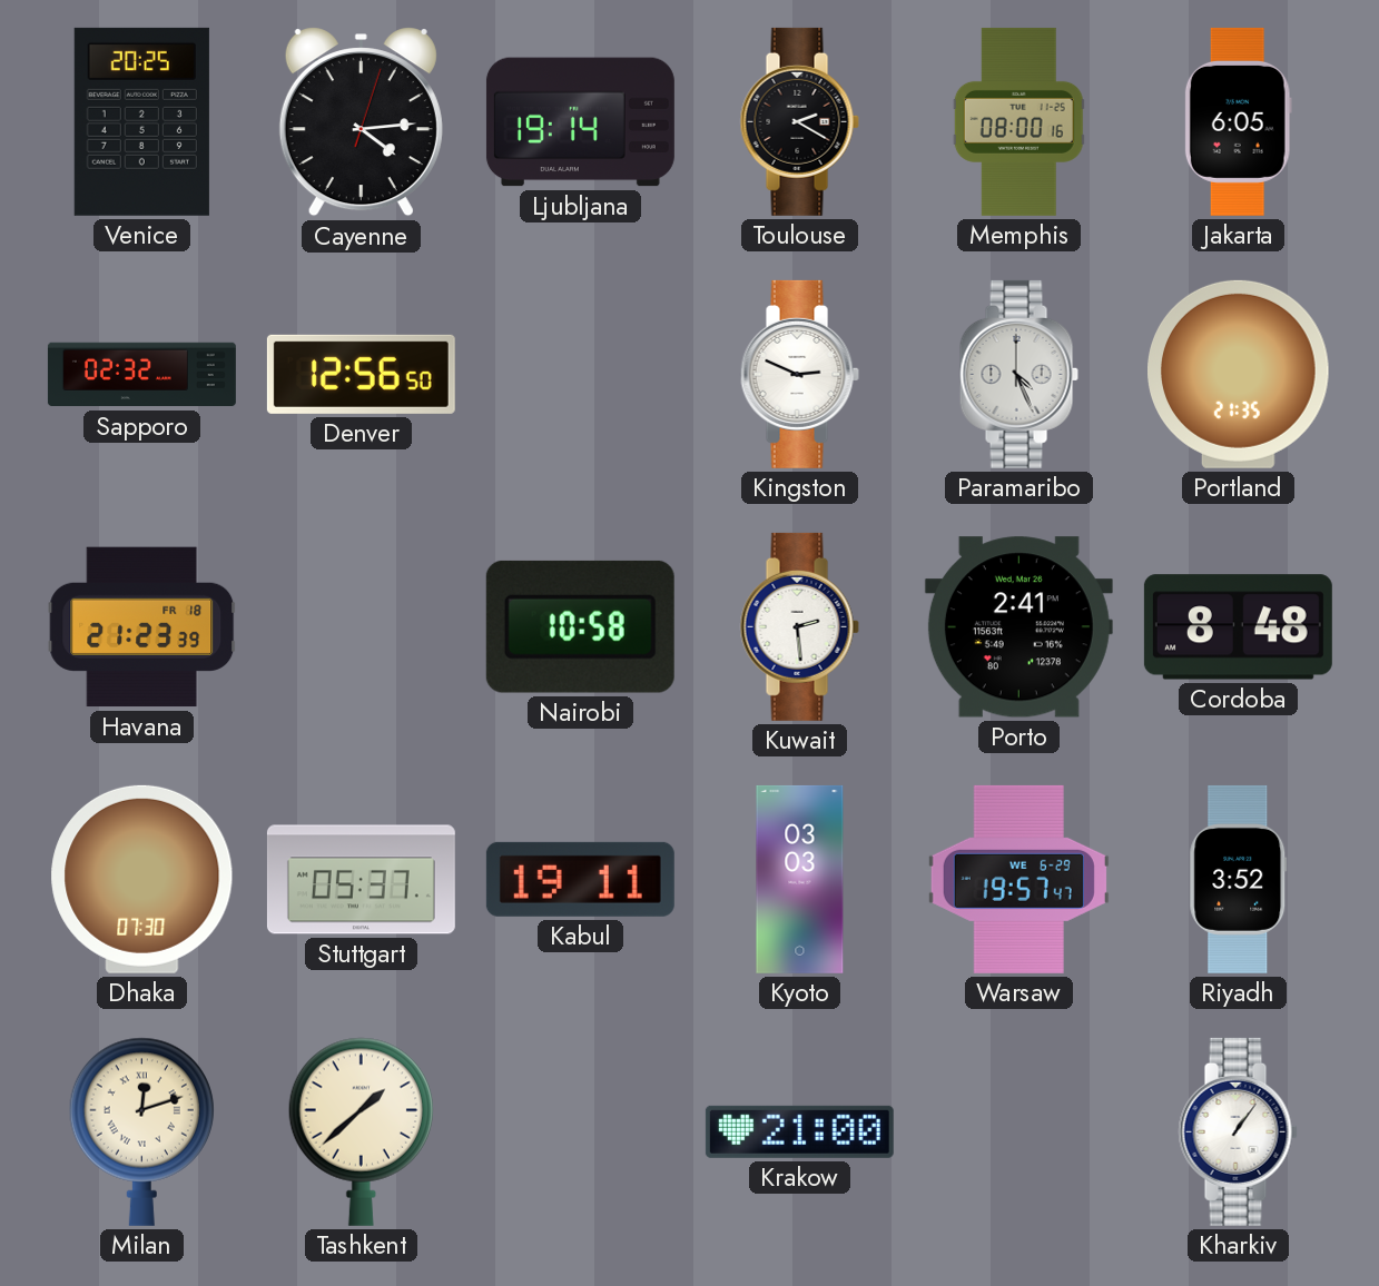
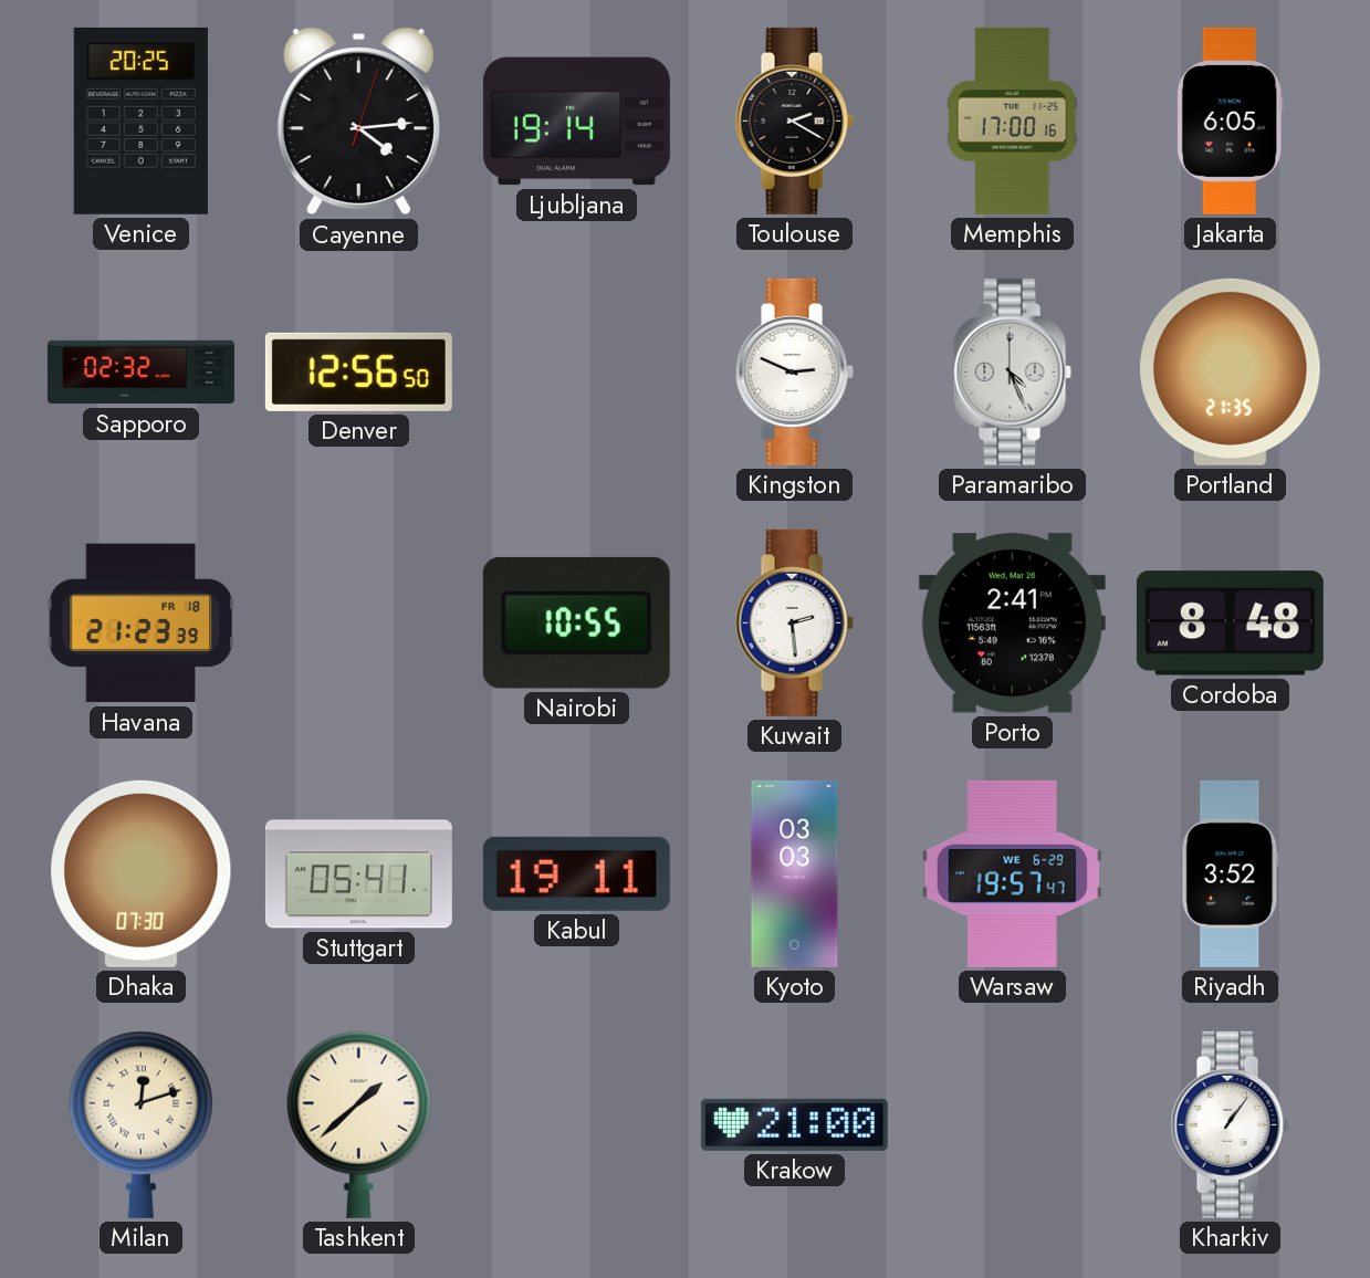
Memphis: 08:00 -> 17:00
Nairobi: 10:58 -> 10:55
Stuttgart: 05:37 -> 05:41
